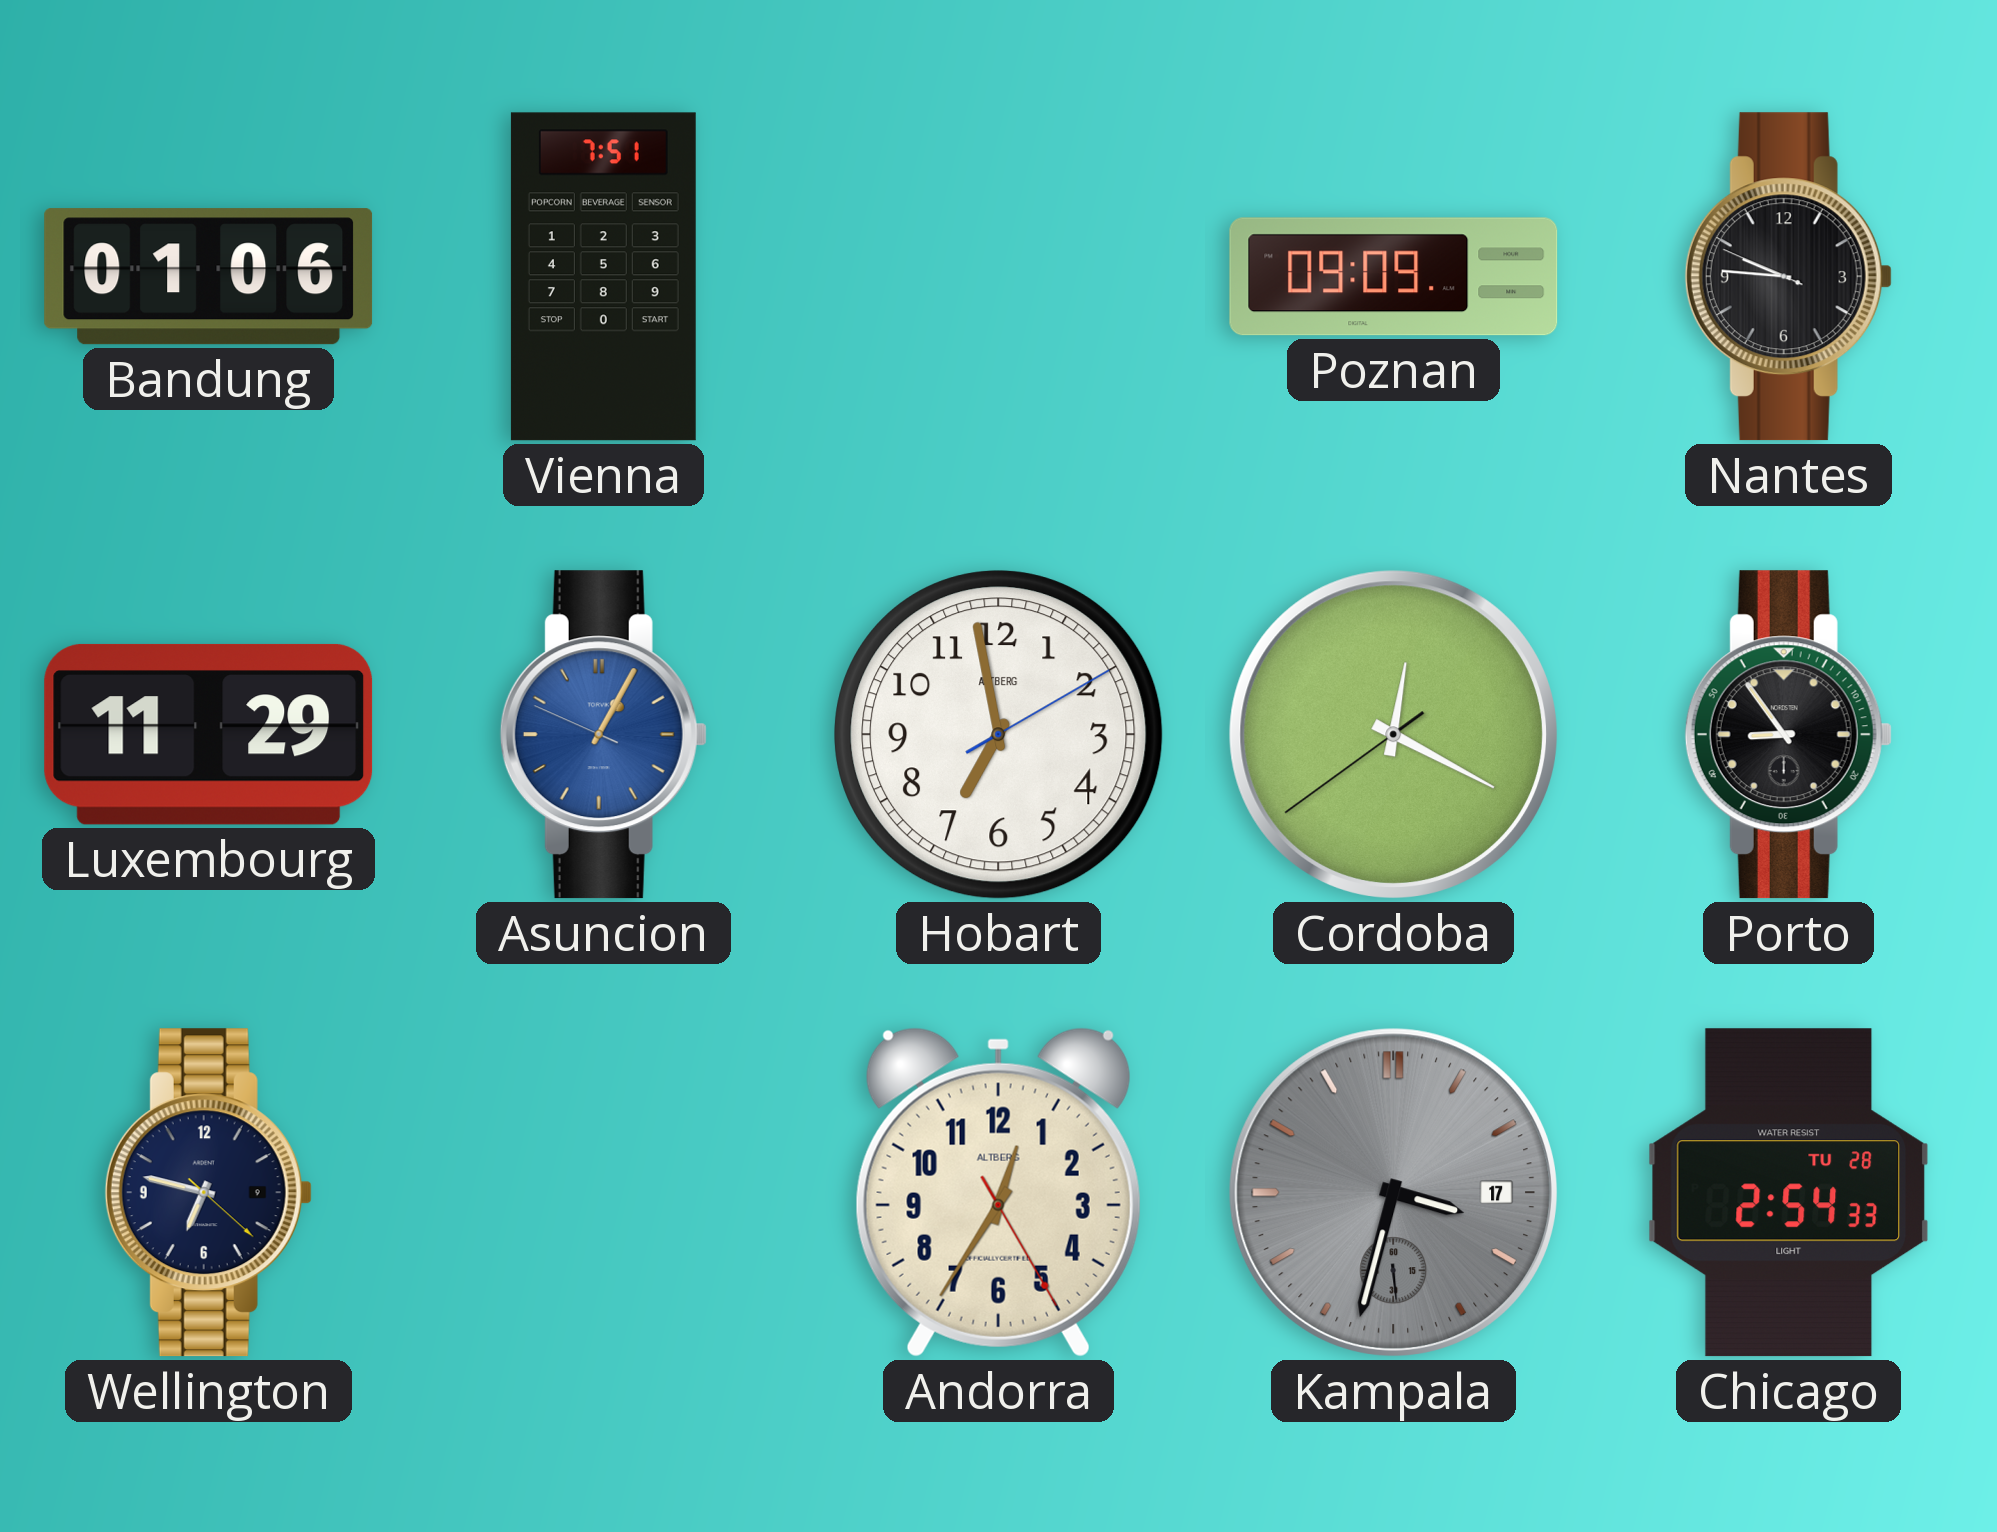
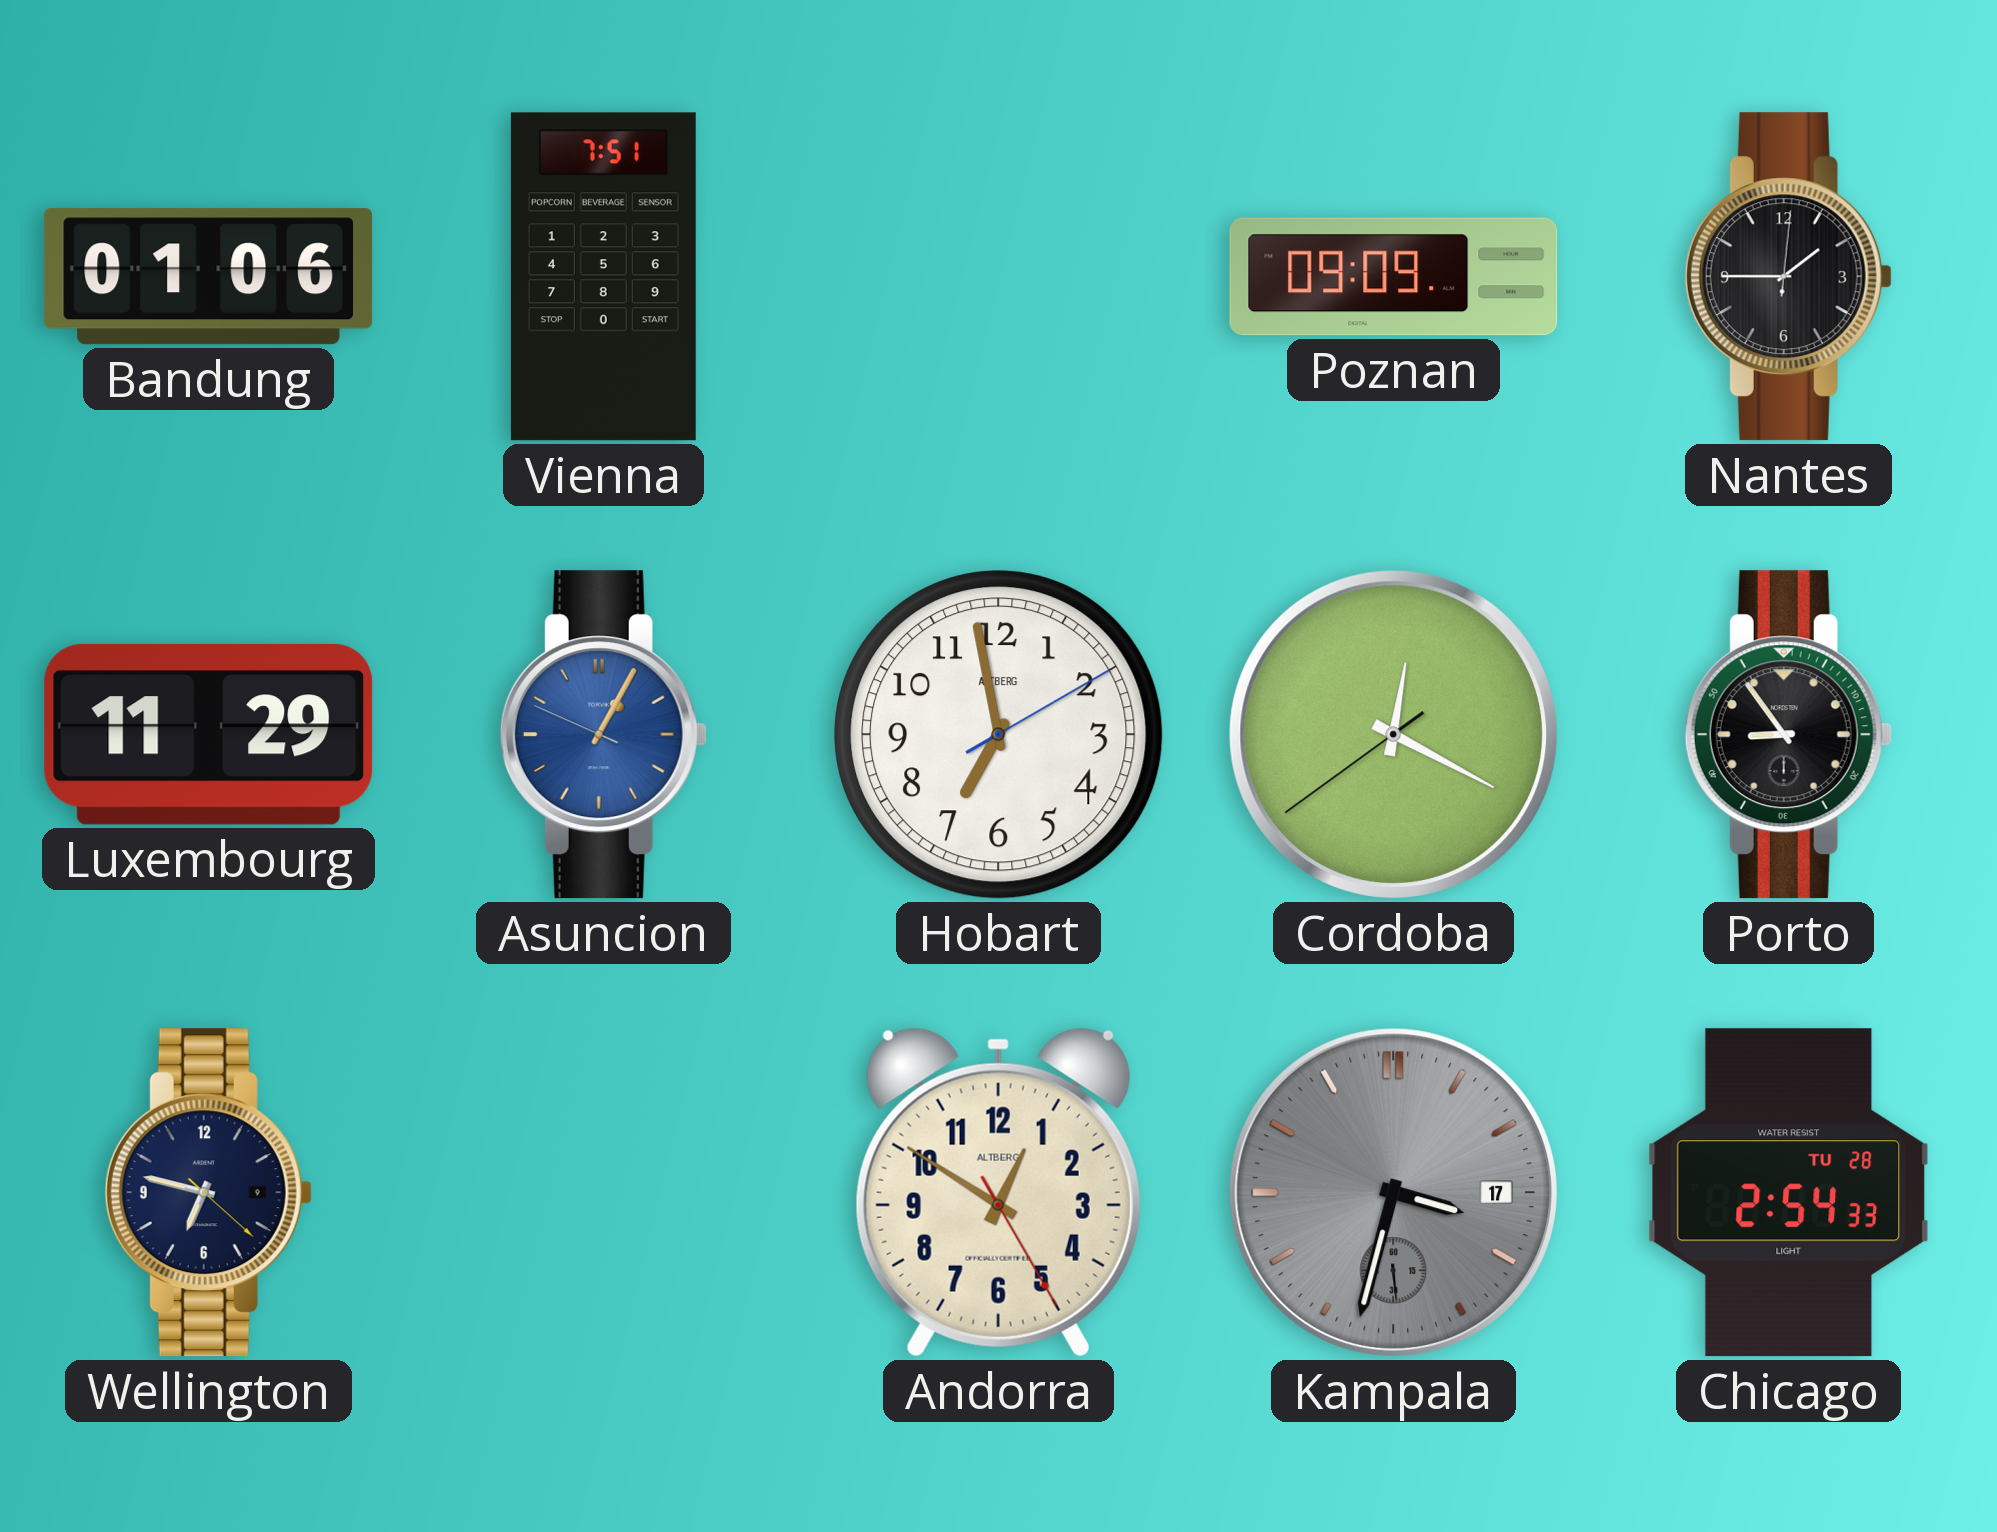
Nantes: 9:45 -> 1:45
Andorra: 12:35 -> 12:50
